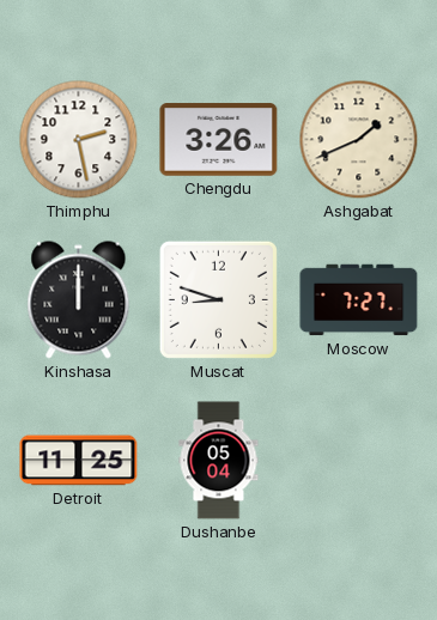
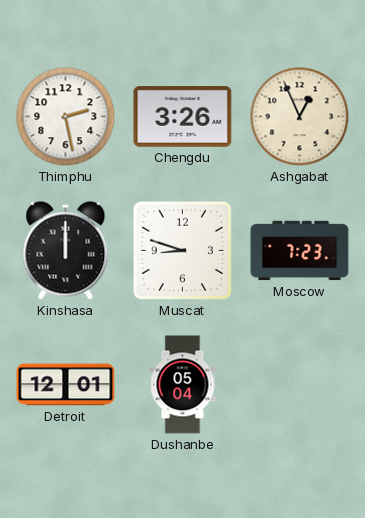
Ashgabat: 1:41 -> 12:56
Moscow: 7:27 -> 7:23
Detroit: 11:25 -> 12:01
